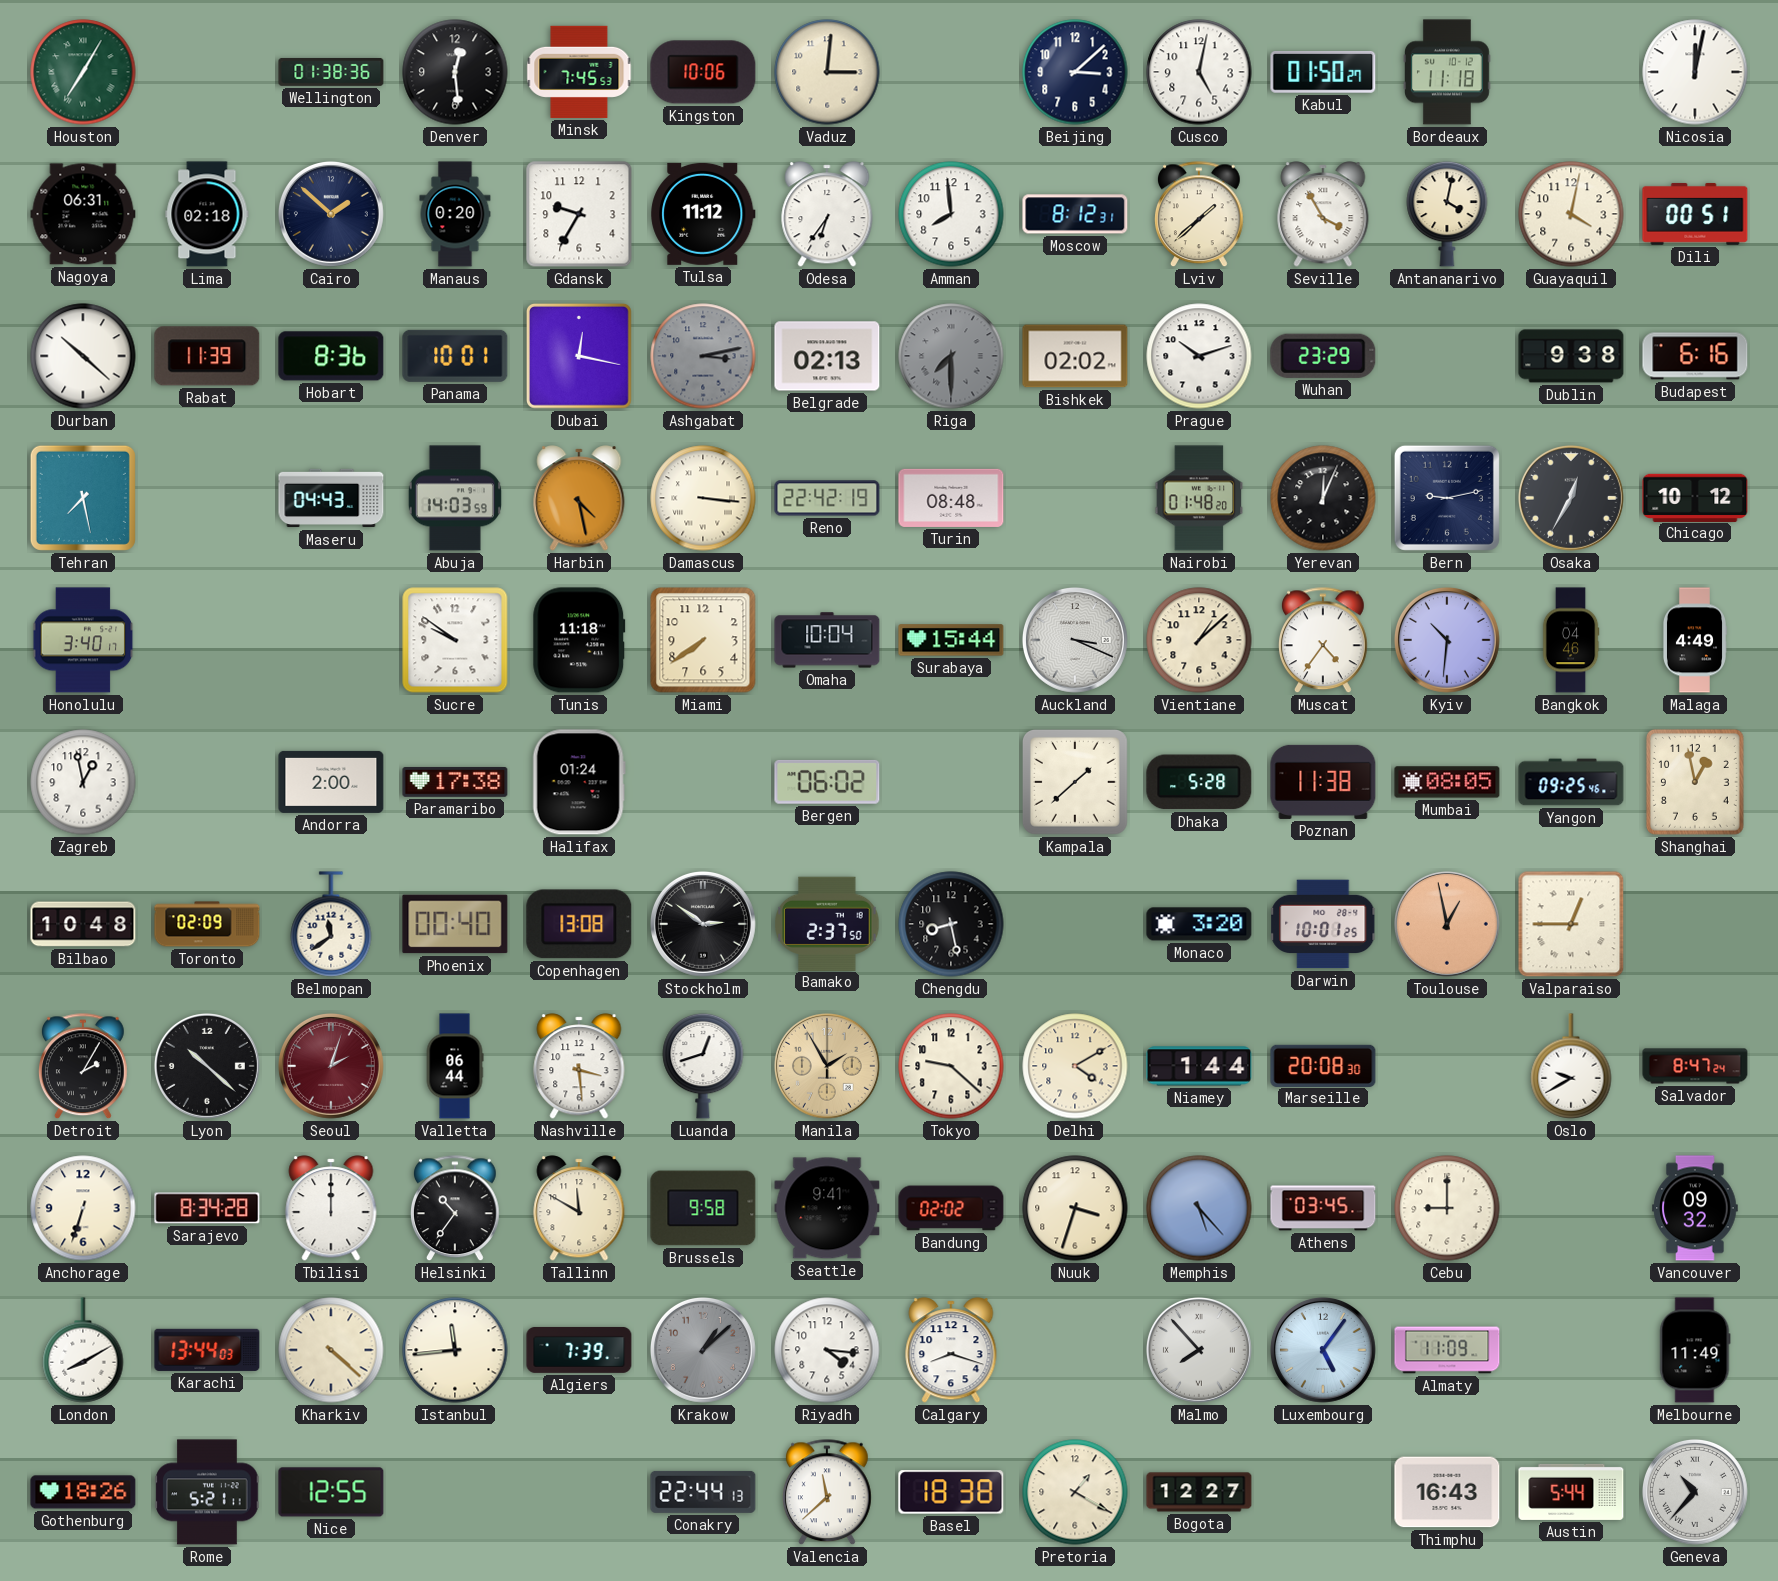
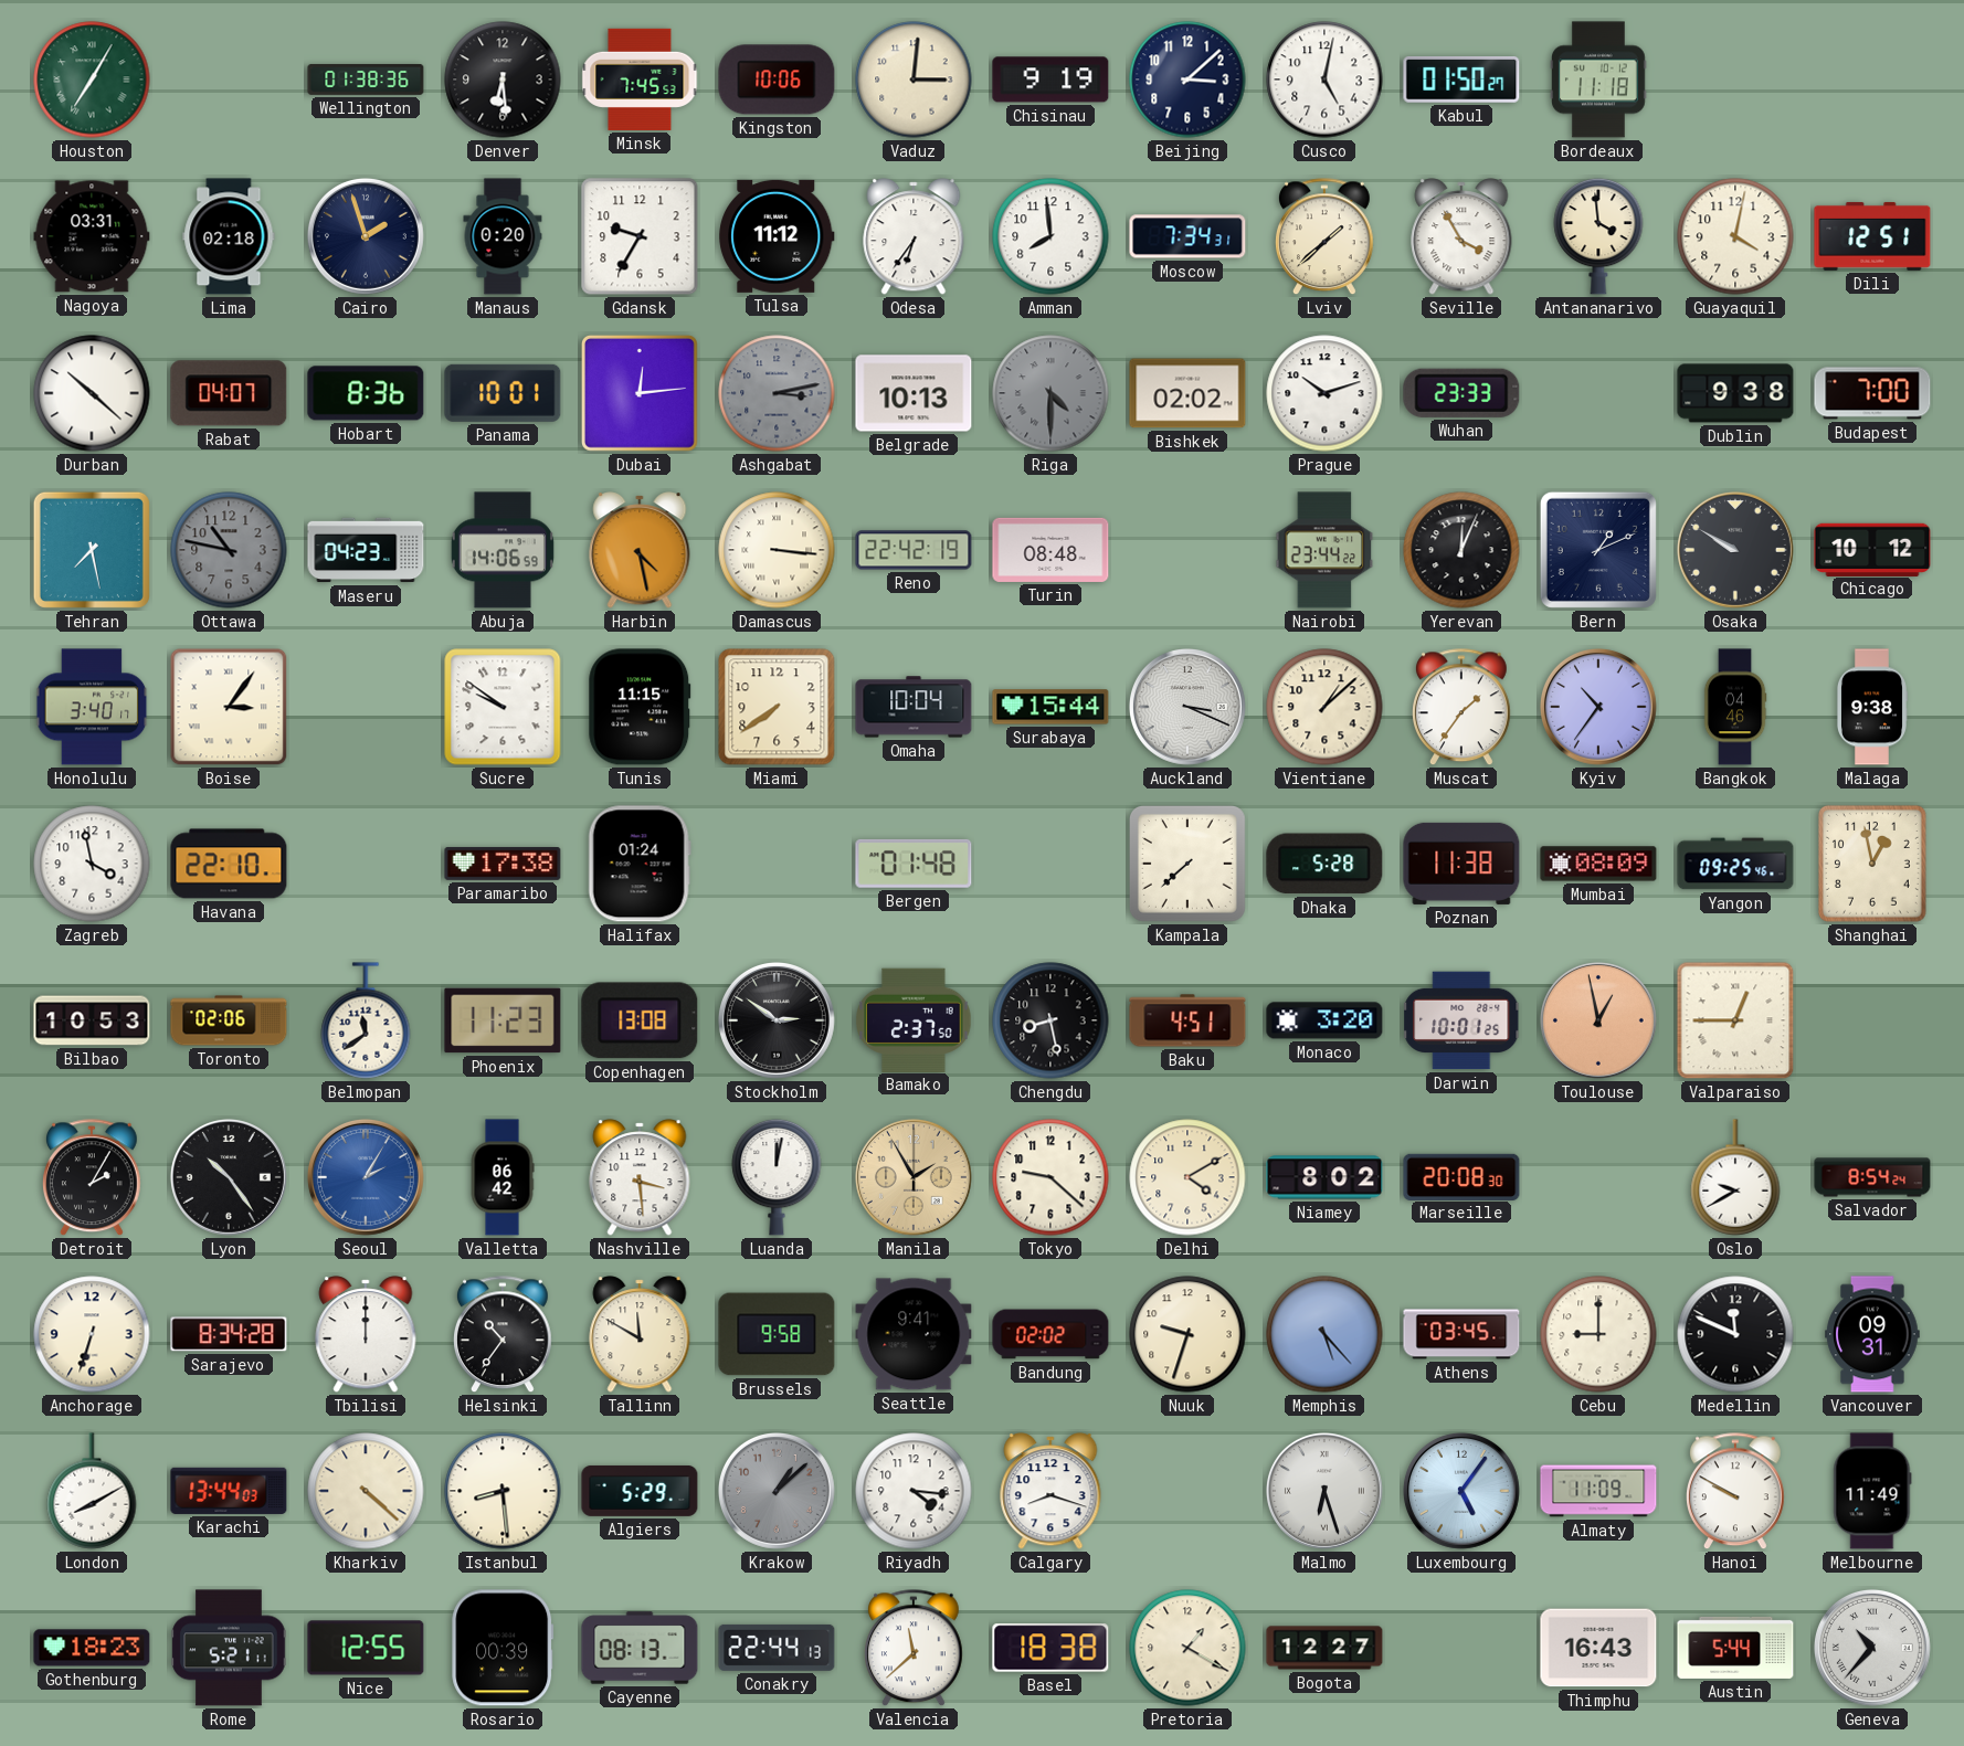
Denver: 12:29 -> 6:29
Chisinau: none -> 9:19
Nicosia: 12:02 -> none
Nagoya: 06:31 -> 03:31
Cairo: 1:52 -> 1:57
Moscow: 8:12 -> 7:34
Antananarivo: 4:02 -> 3:59
Dili: 00:51 -> 12:51
Rabat: 11:39 -> 04:07
Dubai: 12:17 -> 12:14
Belgrade: 02:13 -> 10:13
Riga: 7:30 -> 4:30
Wuhan: 23:29 -> 23:33
Budapest: 6:16 -> 7:00
Ottawa: none -> 10:47
Maseru: 04:43 -> 04:23
Abuja: 14:03 -> 14:06
Nairobi: 01:48 -> 23:44
Bern: 9:13 -> 1:11
Osaka: 12:35 -> 9:50
Boise: none -> 3:06
Tunis: 11:18 -> 11:15
Muscat: 4:36 -> 1:36
Kyiv: 10:31 -> 10:36
Malaga: 4:49 -> 9:38
Zagreb: 12:58 -> 3:58
Havana: none -> 22:10
Andorra: 2:00 -> none
Bergen: 06:02 -> 01:48
Kampala: 1:38 -> 7:38
Mumbai: 08:05 -> 08:09
Bilbao: 10:48 -> 10:53
Toronto: 02:09 -> 02:06
Phoenix: 00:40 -> 11:23
Baku: none -> 4:51
Lyon: 10:22 -> 10:24
Seoul: 2:03 -> 2:05
Seoul dial: burgundy -> blue
Valletta: 06:44 -> 06:42
Luanda: 12:42 -> 12:02
Niamey: 1:44 -> 8:02
Salvador: 8:47 -> 8:54
Nuuk: 3:33 -> 9:33
Medellin: none -> 11:49
Vancouver: 09:32 -> 09:31
Istanbul: 11:44 -> 8:29
Algiers: 7:39 -> 5:29
Malmo: 7:53 -> 6:27
Hanoi: none -> 9:50
Gothenburg: 18:26 -> 18:23
Rosario: none -> 00:39
Cayenne: none -> 08:13
